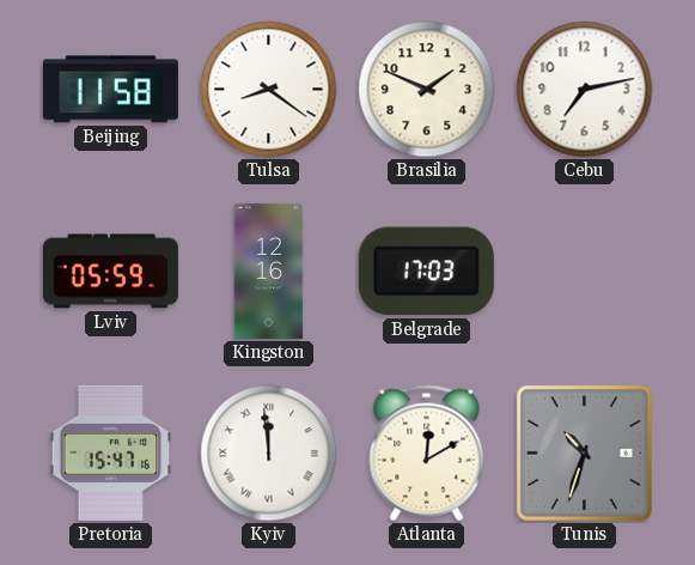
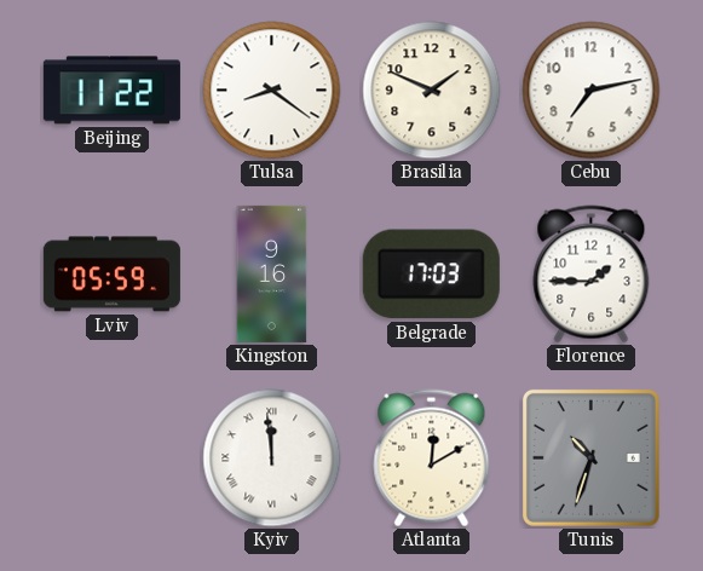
Beijing: 11:58 -> 11:22
Kingston: 12:16 -> 9:16
Florence: none -> 1:45
Pretoria: 15:47 -> none
